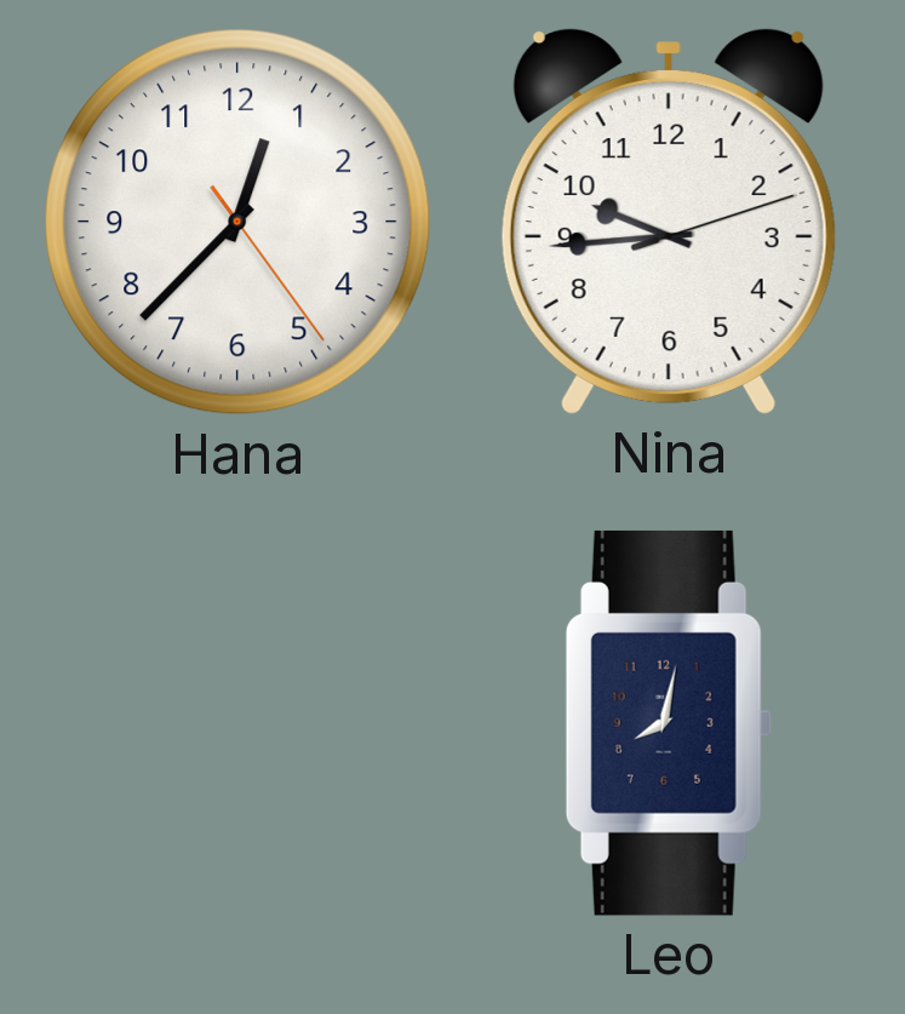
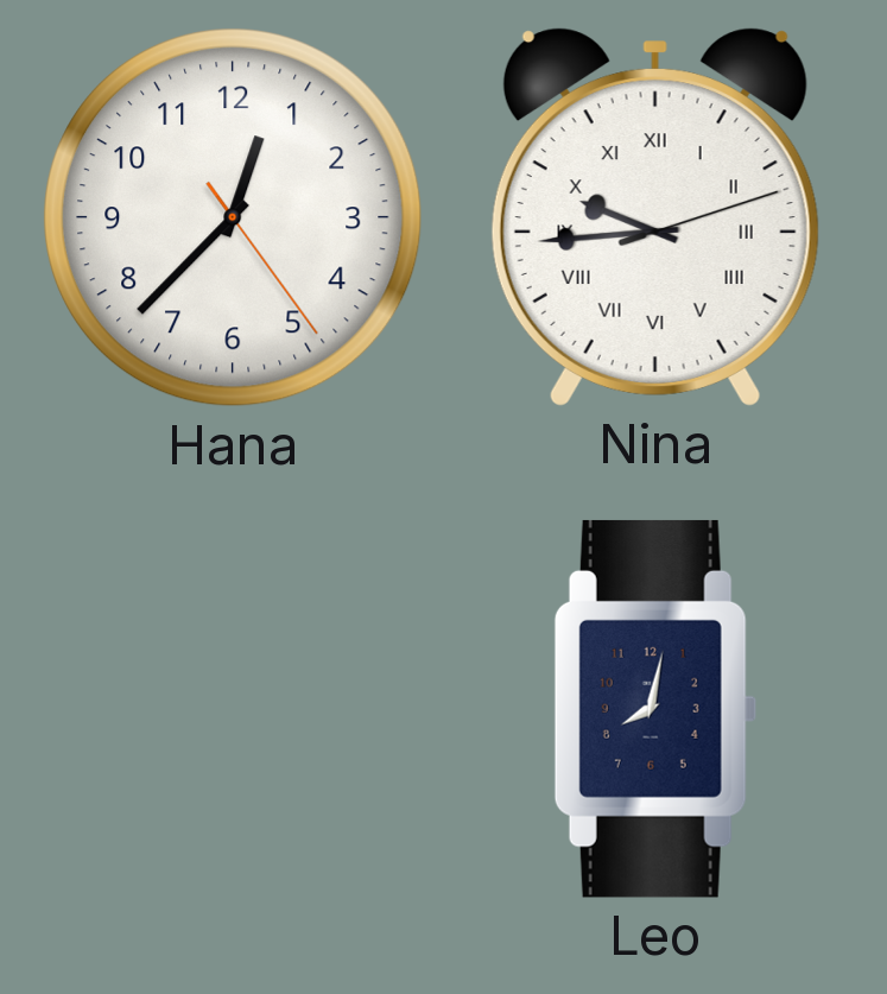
Nina numerals: Arabic -> Roman
